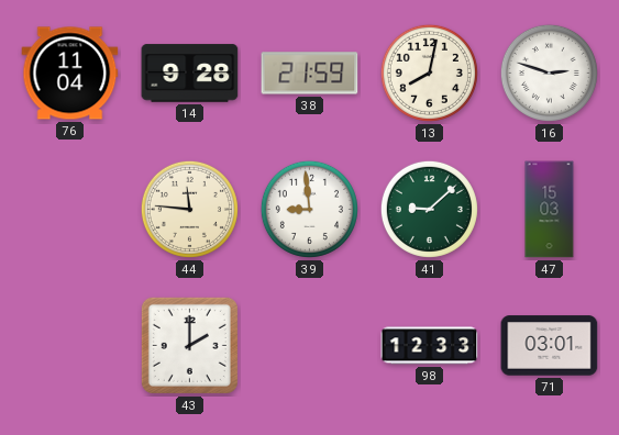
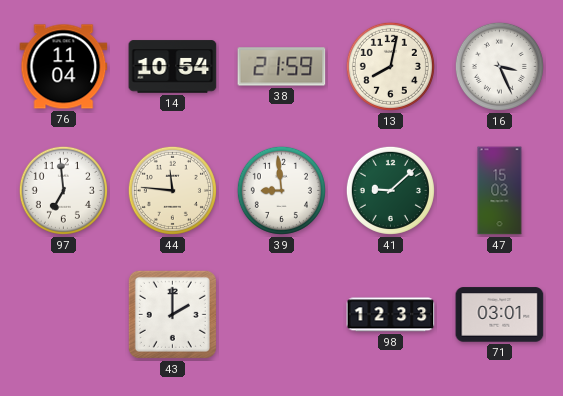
14: 9:28 -> 10:54
16: 2:48 -> 3:26
97: none -> 6:59
